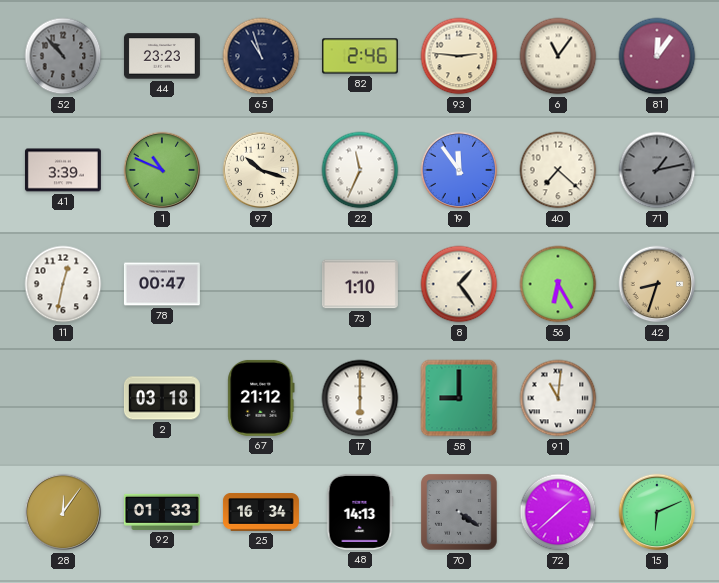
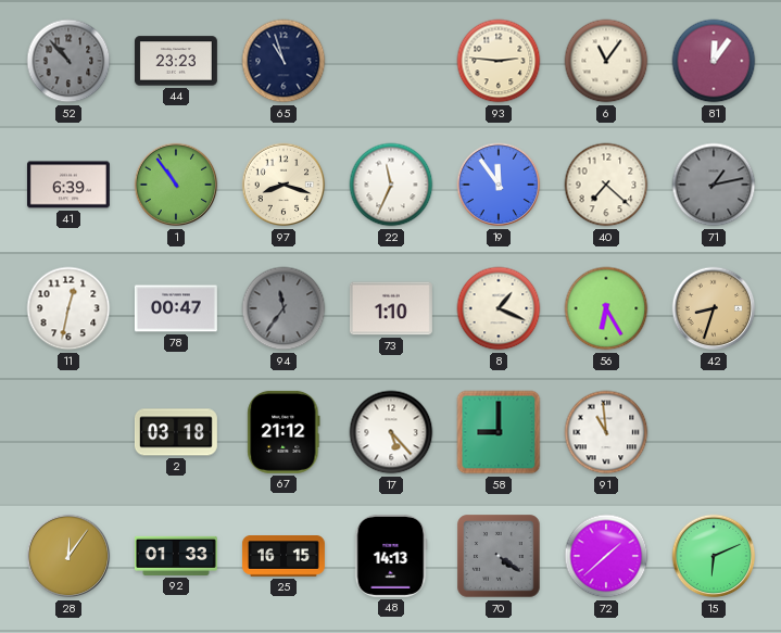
82: 2:46 -> none
41: 3:39 -> 6:39
1: 10:49 -> 10:54
97: 10:18 -> 8:18
94: none -> 11:36
8: 1:24 -> 1:19
17: 6:00 -> 5:23
91: 11:01 -> 10:59
25: 16:34 -> 16:15
